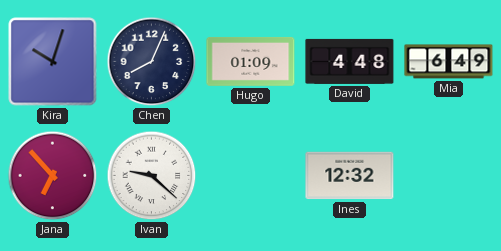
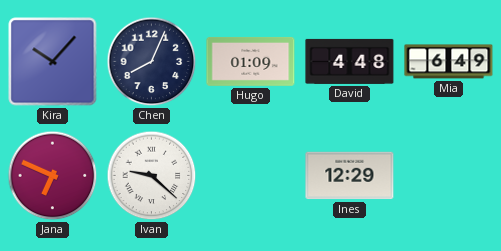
Kira: 10:03 -> 10:07
Jana: 6:53 -> 6:49
Ines: 12:32 -> 12:29
